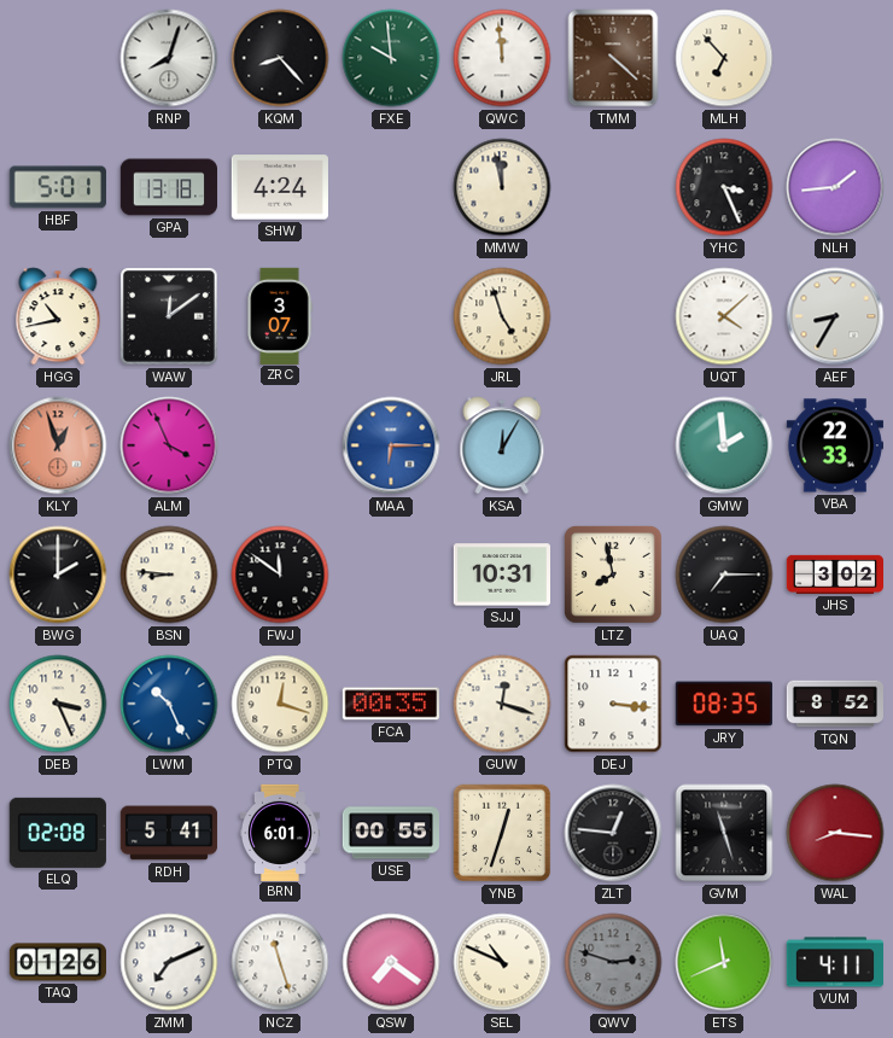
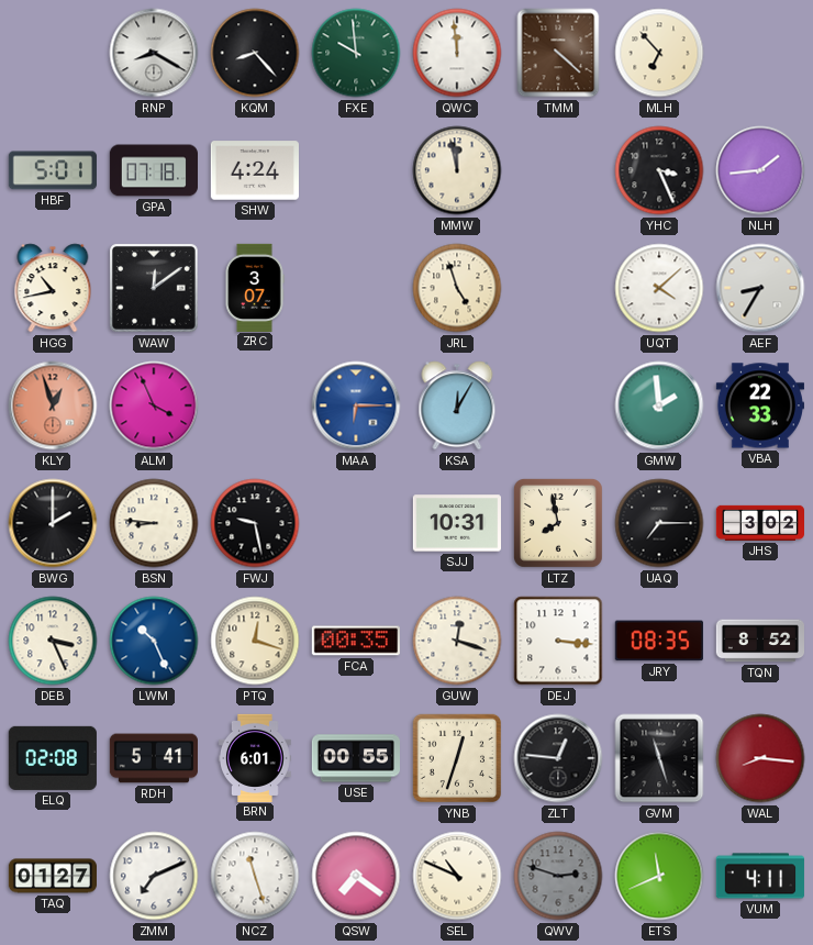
RNP: 8:03 -> 8:20
GPA: 13:18 -> 07:18
FWJ: 11:51 -> 9:28
TAQ: 01:26 -> 01:27
